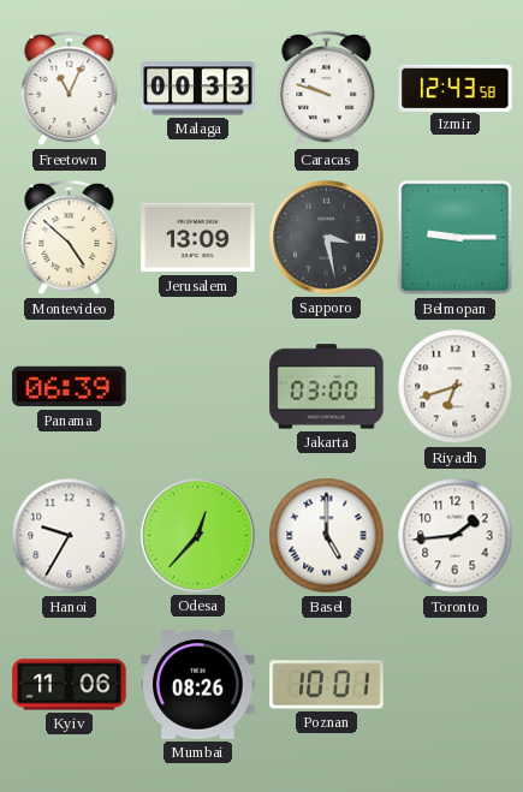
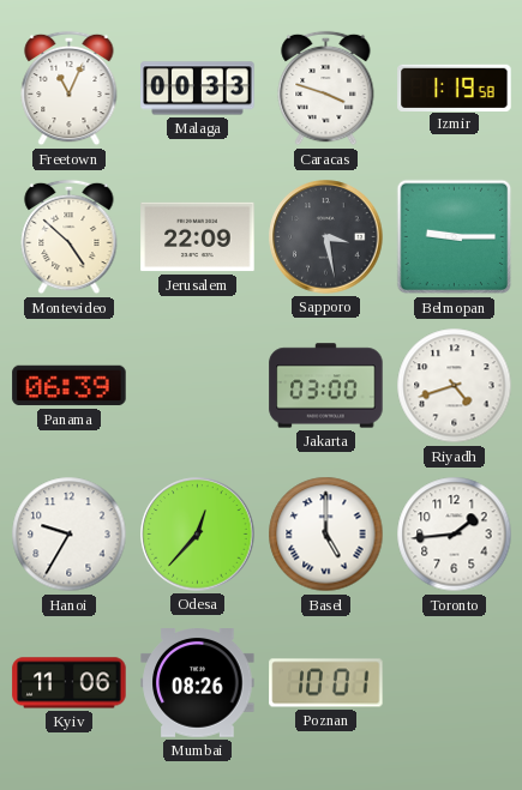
Caracas: 9:48 -> 3:48
Izmir: 12:43 -> 1:19
Jerusalem: 13:09 -> 22:09
Riyadh: 6:42 -> 4:42
